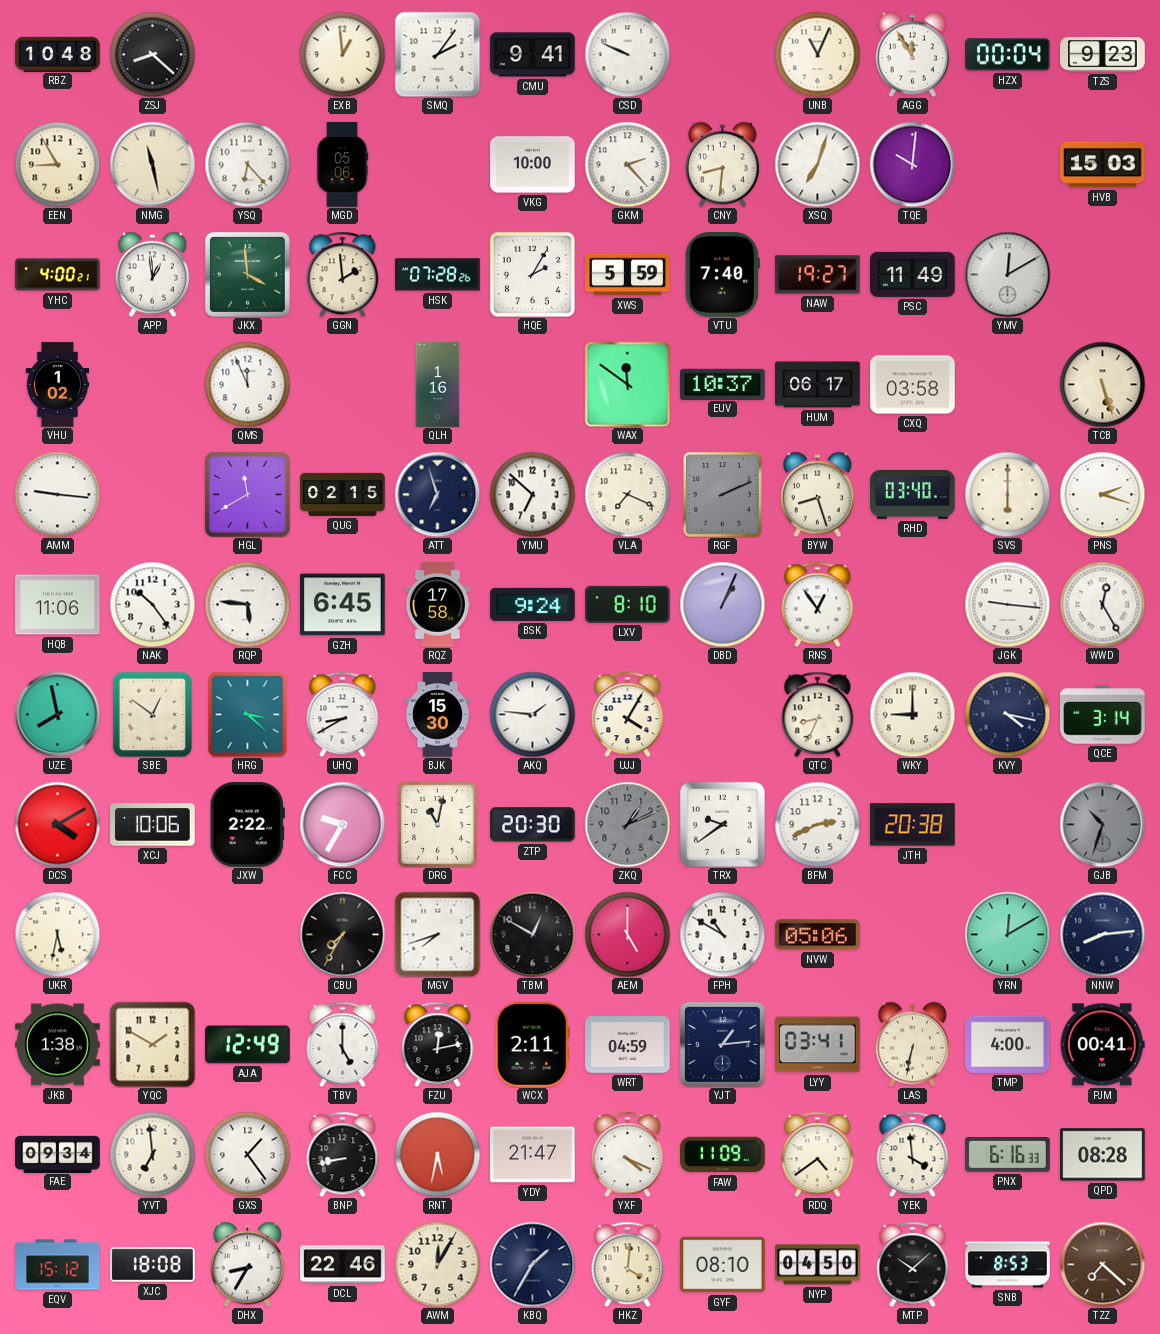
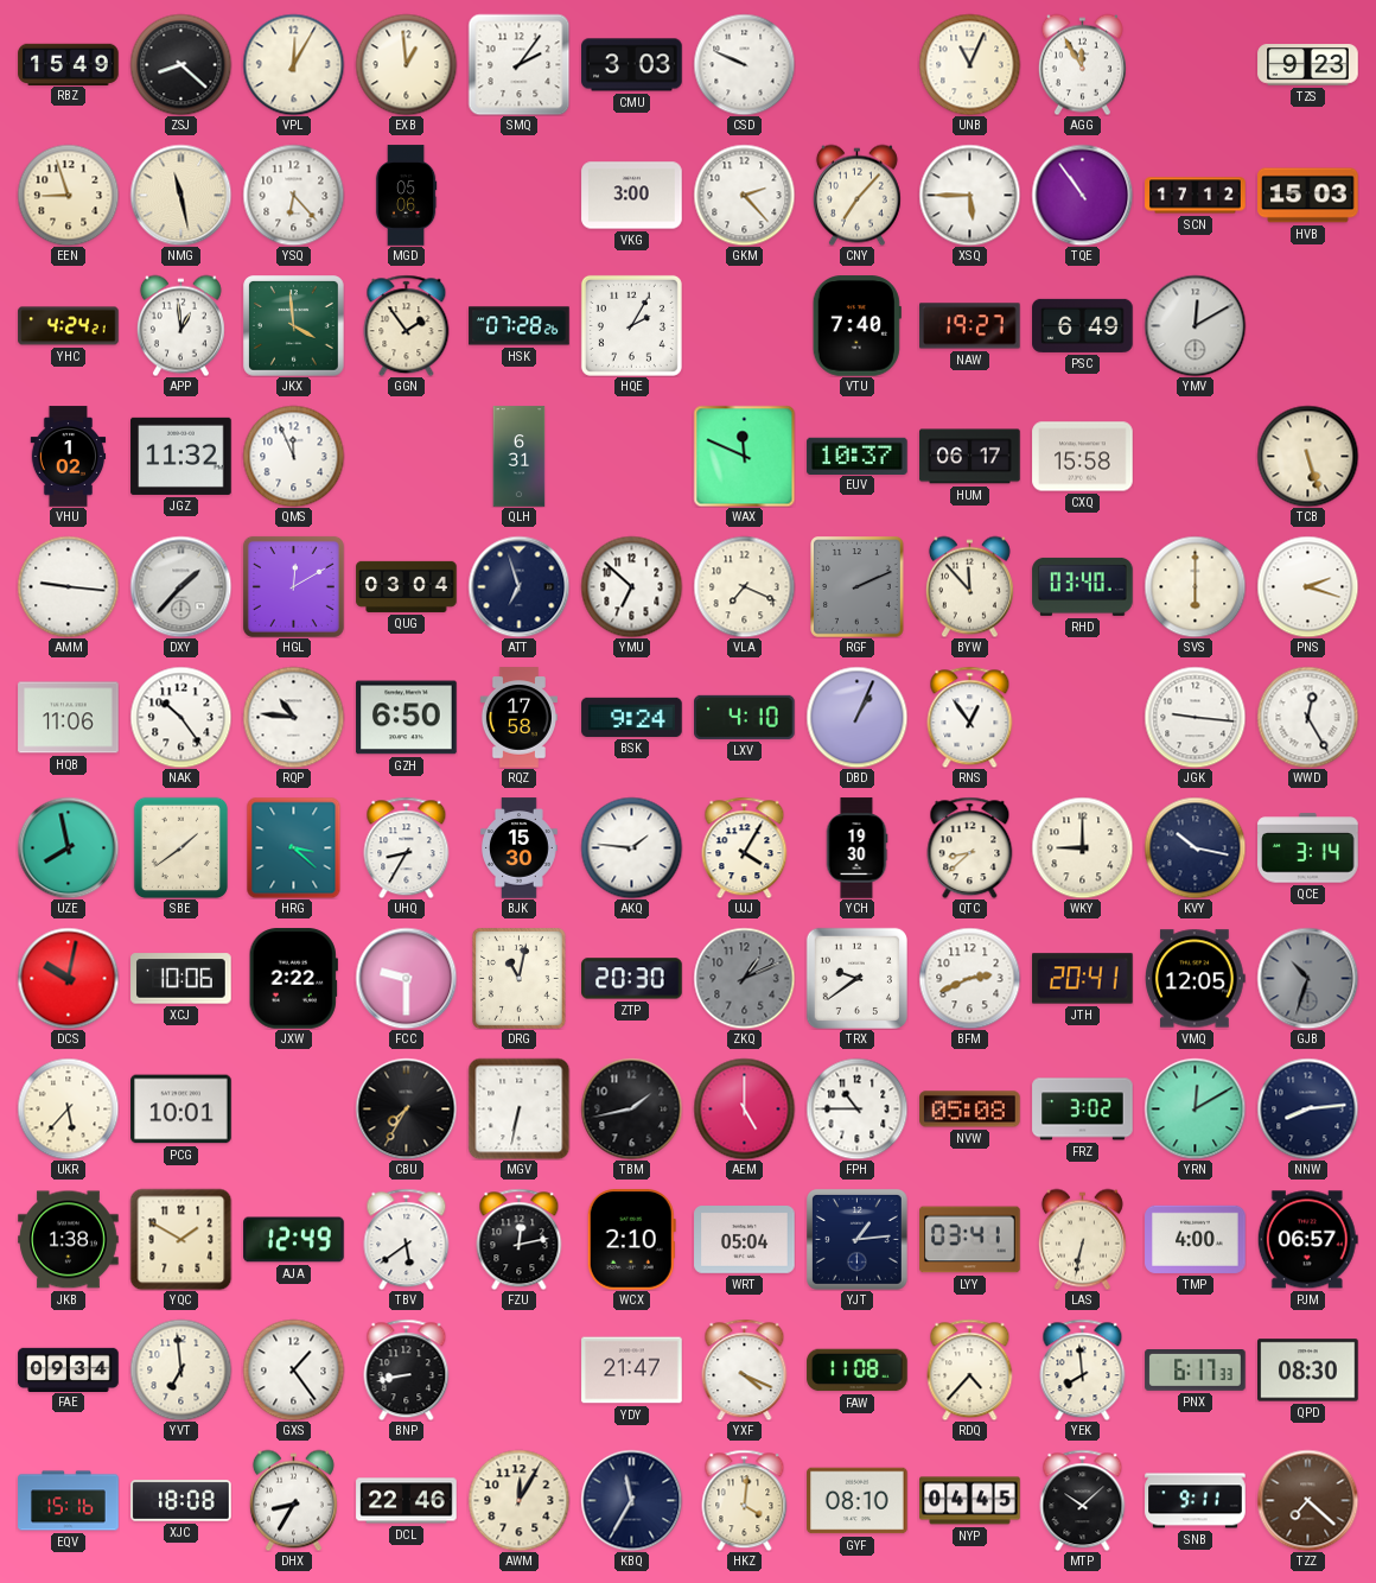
RBZ: 10:48 -> 15:49
VPL: none -> 12:05
CMU: 9:41 -> 3:03
HZX: 00:04 -> none
EEN: 8:55 -> 8:57
VKG: 10:00 -> 3:00
CNY: 8:31 -> 7:07
XSQ: 7:03 -> 5:45
TQE: 10:01 -> 10:54
SCN: none -> 17:12
YHC: 4:00 -> 4:24
GGN: 1:59 -> 1:54
XWS: 5:59 -> none
PSC: 11:49 -> 6:49
JGZ: none -> 11:32
QLH: 1:16 -> 6:31
WAX: 11:51 -> 11:49
CXQ: 03:58 -> 15:58
DXY: none -> 1:37
HGL: 11:40 -> 12:10
QUG: 02:15 -> 03:04
BYW: 8:27 -> 11:53
RQP: 5:46 -> 10:46
GZH: 6:45 -> 6:50
LXV: 8:10 -> 4:10
SBE: 12:51 -> 1:39
UHQ: 8:40 -> 8:35
YCH: none -> 19:30
QTC: 8:34 -> 8:38
KVY: 4:17 -> 10:17
DCS: 4:10 -> 10:02
FCC: 9:35 -> 9:30
JTH: 20:38 -> 20:41
VMQ: none -> 12:05
UKR: 5:32 -> 5:37
PCG: none -> 10:01
MGV: 7:42 -> 6:32
TBM: 12:50 -> 1:43
FPH: 10:50 -> 10:45
NVW: 05:06 -> 05:08
FRZ: none -> 3:02
TBV: 5:00 -> 5:39
WCX: 2:11 -> 2:10
WRT: 04:59 -> 05:04
PJM: 00:41 -> 06:57
RNT: 5:32 -> none
FAW: 11:09 -> 11:08
RDQ: 4:39 -> 4:37
YEK: 3:59 -> 7:59
PNX: 6:16 -> 6:17
QPD: 08:28 -> 08:30
EQV: 15:12 -> 15:16
KBQ: 1:35 -> 11:35
NYP: 04:50 -> 04:45
SNB: 8:53 -> 9:11
